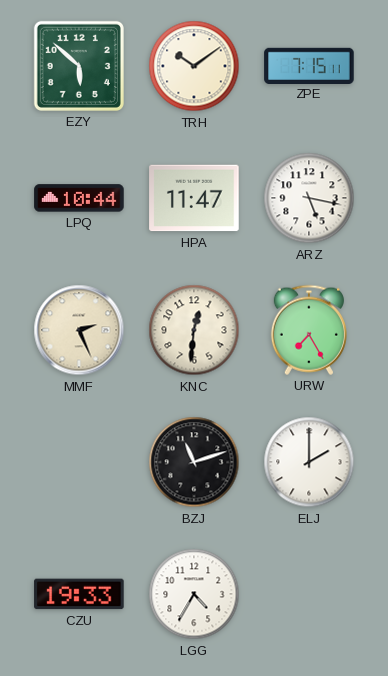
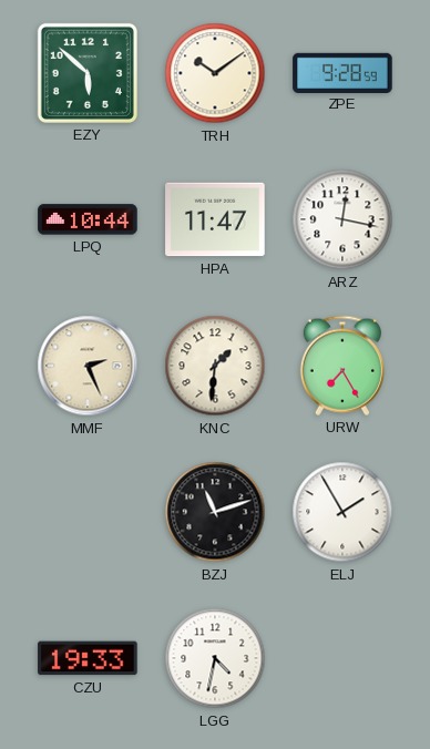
ZPE: 7:15 -> 9:28
ARZ: 5:17 -> 12:17
KNC: 12:31 -> 1:31
ELJ: 2:00 -> 1:55
LGG: 4:35 -> 4:32
